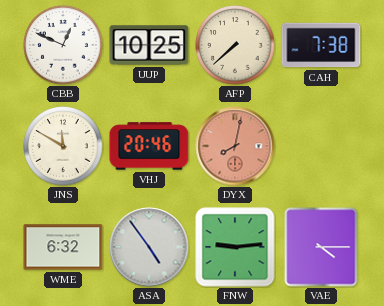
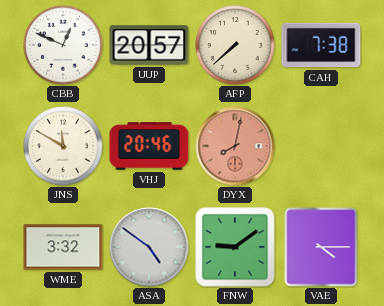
UUP: 10:25 -> 20:57
WME: 6:32 -> 3:32
ASA: 4:54 -> 4:51
FNW: 9:14 -> 9:09
